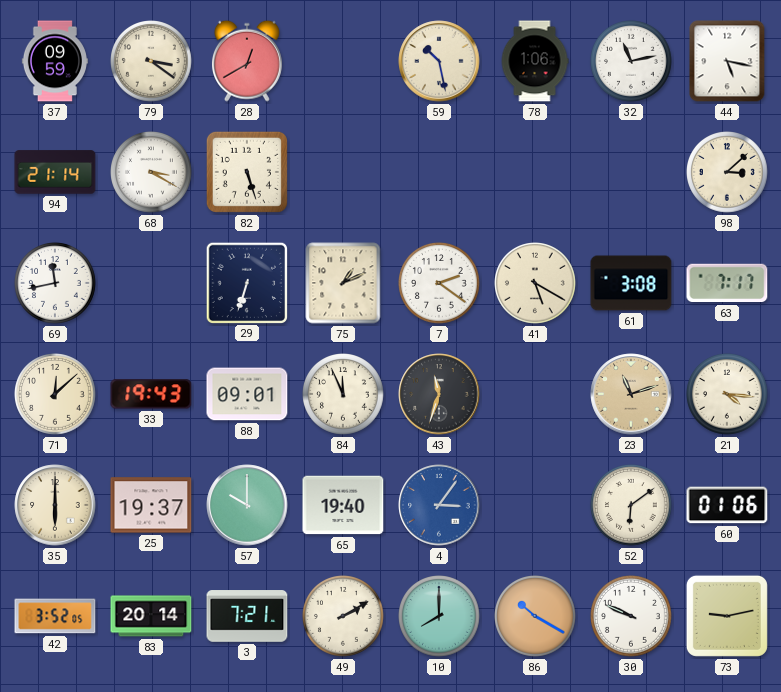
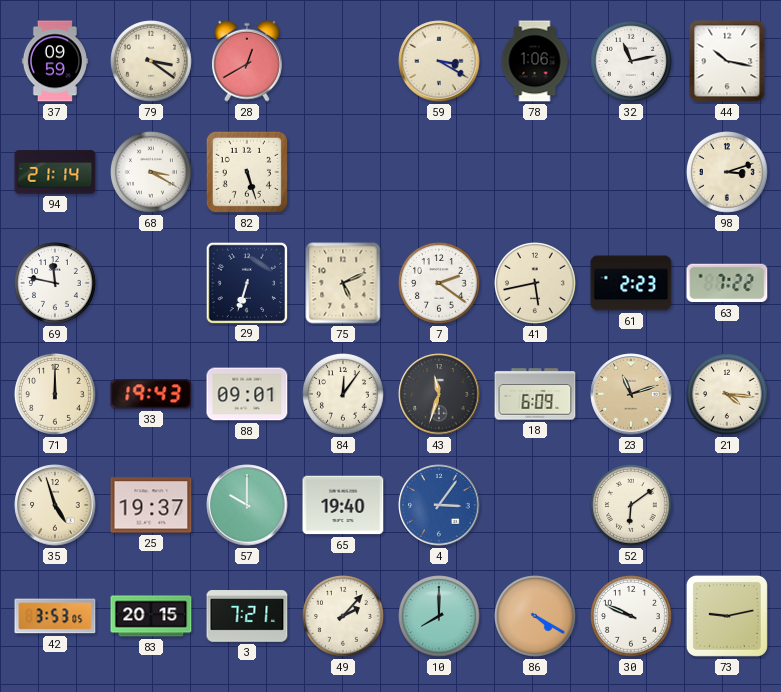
59: 10:28 -> 3:20
44: 5:17 -> 10:17
98: 3:08 -> 3:12
69: 11:43 -> 11:47
75: 1:11 -> 5:11
41: 5:20 -> 5:43
61: 3:08 -> 2:23
63: 7:17 -> 7:22
71: 12:08 -> 12:00
84: 11:56 -> 12:06
18: none -> 6:09
35: 6:00 -> 4:57
60: 01:06 -> none
42: 3:52 -> 3:53
83: 20:14 -> 20:15
49: 2:10 -> 2:07
86: 10:20 -> 4:20
